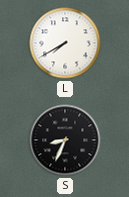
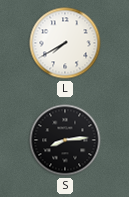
S: 8:34 -> 8:14
